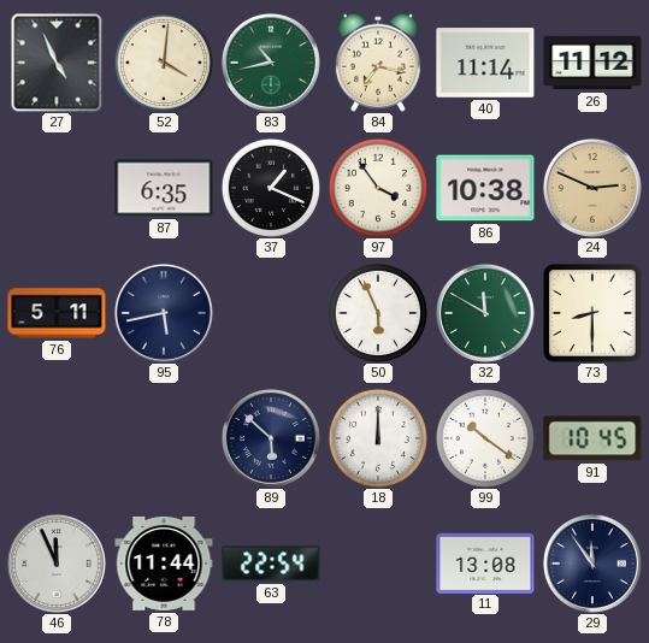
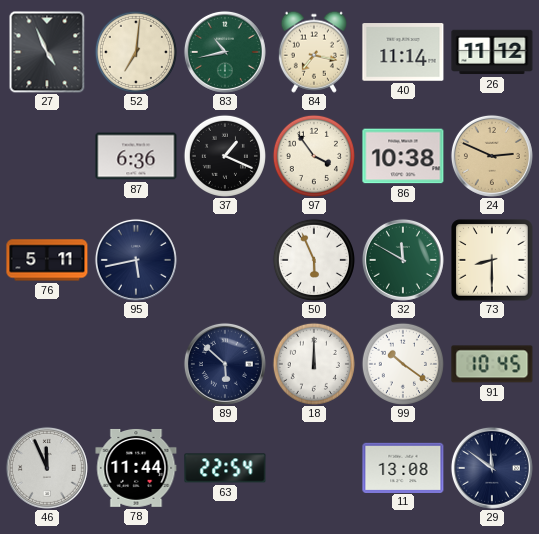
52: 4:01 -> 7:01
87: 6:35 -> 6:36
29: 11:54 -> 11:51
